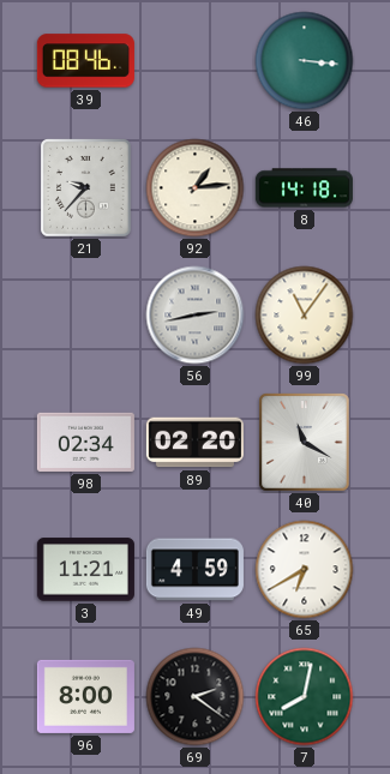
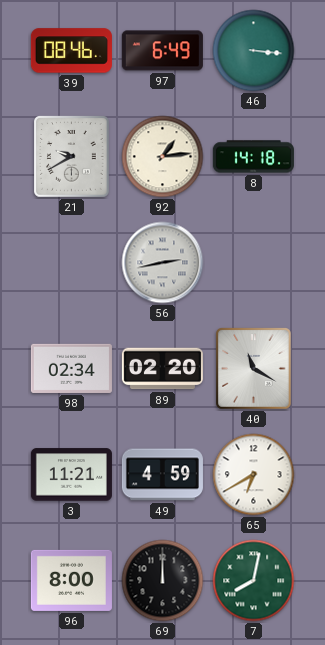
97: none -> 6:49
21: 9:37 -> 9:40
99: 11:06 -> none
69: 2:21 -> 12:00
